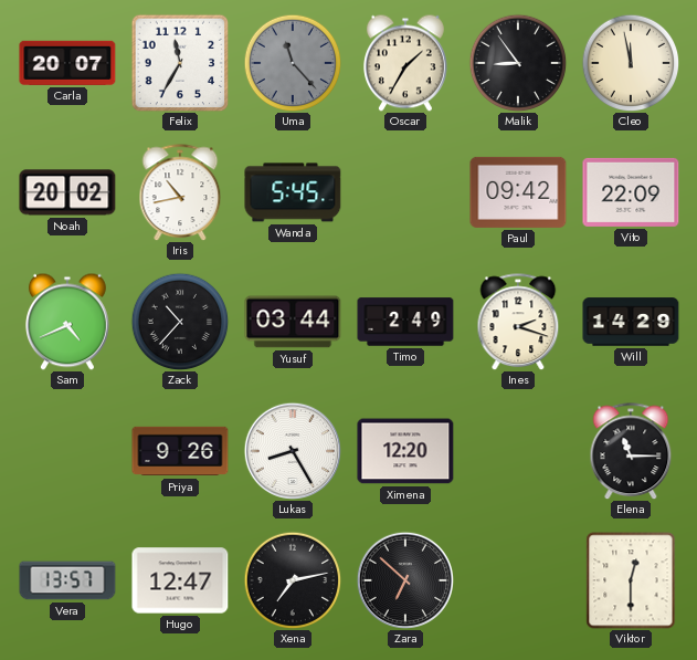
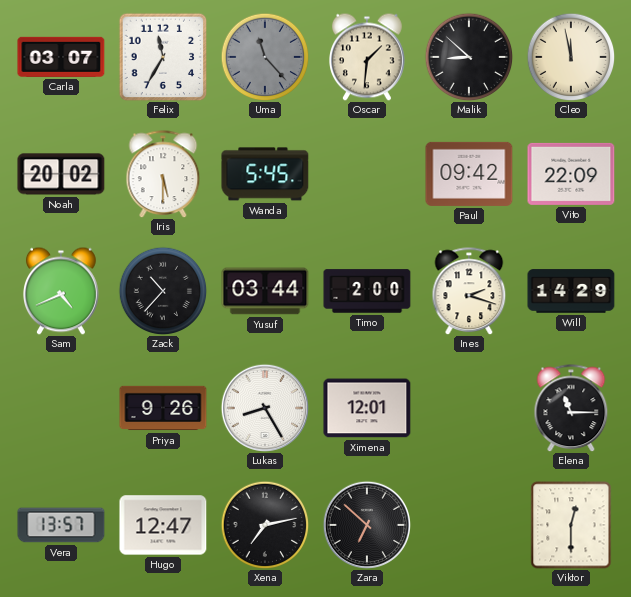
Carla: 20:07 -> 03:07
Oscar: 1:35 -> 1:31
Malik: 8:54 -> 8:52
Iris: 10:43 -> 5:30
Timo: 2:49 -> 2:00
Ximena: 12:20 -> 12:01
